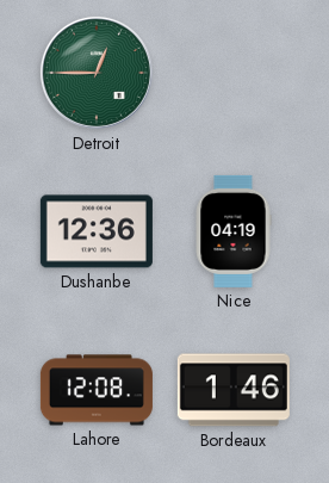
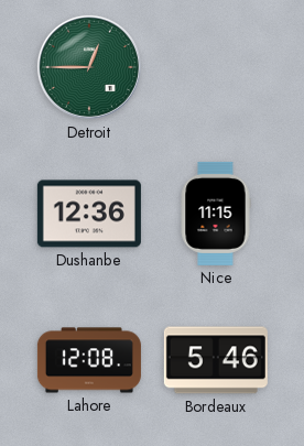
Nice: 04:19 -> 11:15
Bordeaux: 1:46 -> 5:46
